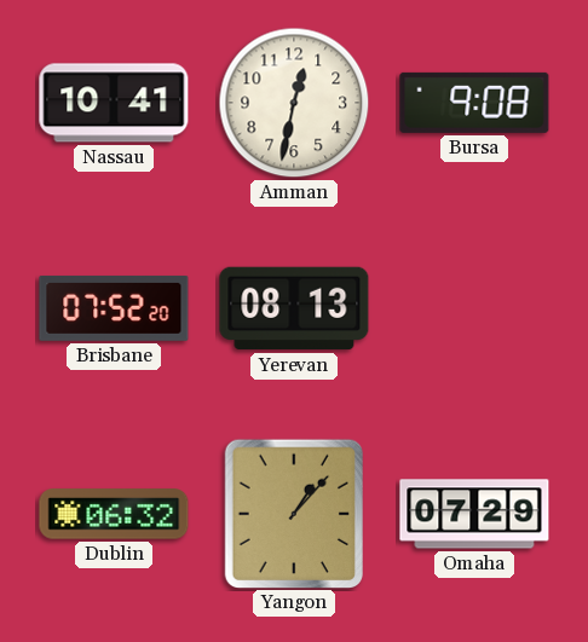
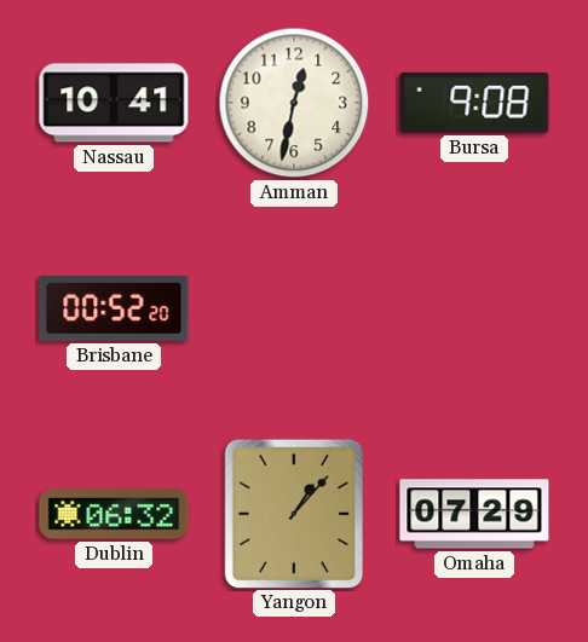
Brisbane: 07:52 -> 00:52
Yerevan: 08:13 -> none
